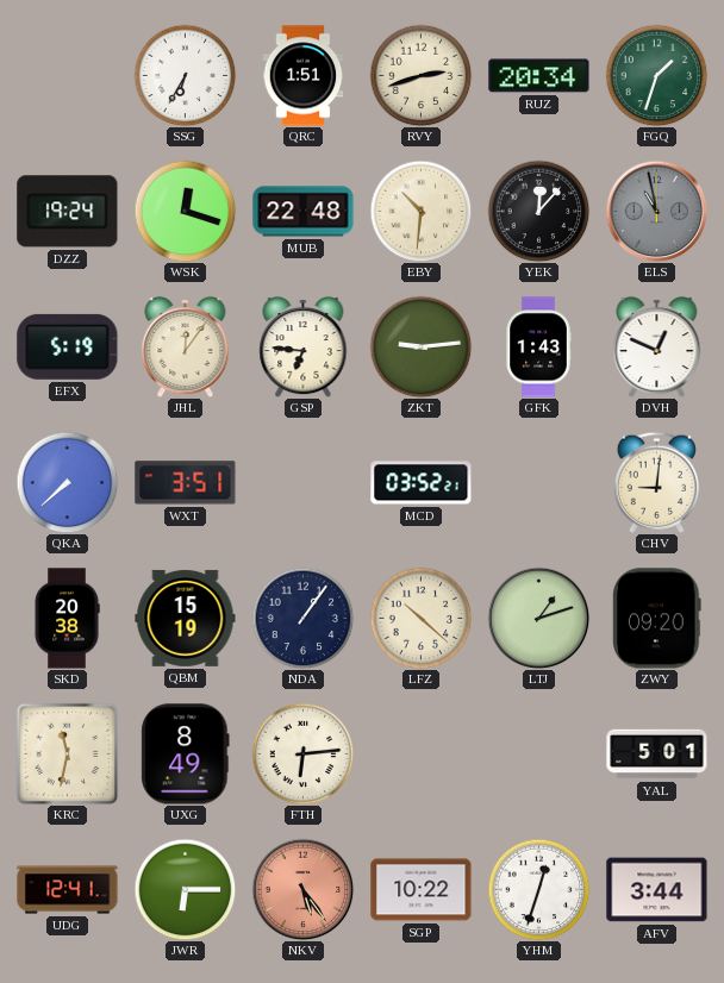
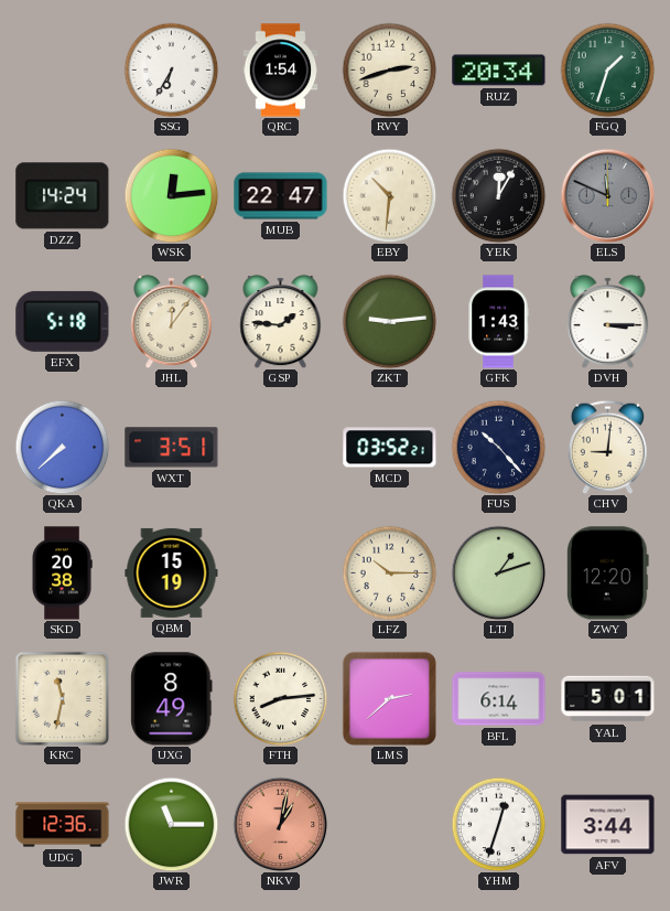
QRC: 1:51 -> 1:54
DZZ: 19:24 -> 14:24
WSK: 12:18 -> 12:14
MUB: 22:48 -> 22:47
YEK: 12:07 -> 12:05
ELS: 10:58 -> 11:49
EFX: 5:19 -> 5:18
GSP: 6:46 -> 1:46
DVH: 12:49 -> 3:15
FUS: none -> 10:23
NDA: 1:06 -> none
LFZ: 10:22 -> 10:15
ZWY: 09:20 -> 12:20
FTH: 6:14 -> 8:14
LMS: none -> 2:38
BFL: none -> 6:14
UDG: 12:41 -> 12:36
JWR: 6:15 -> 11:15
NKV: 5:24 -> 1:02
SGP: 10:22 -> none
